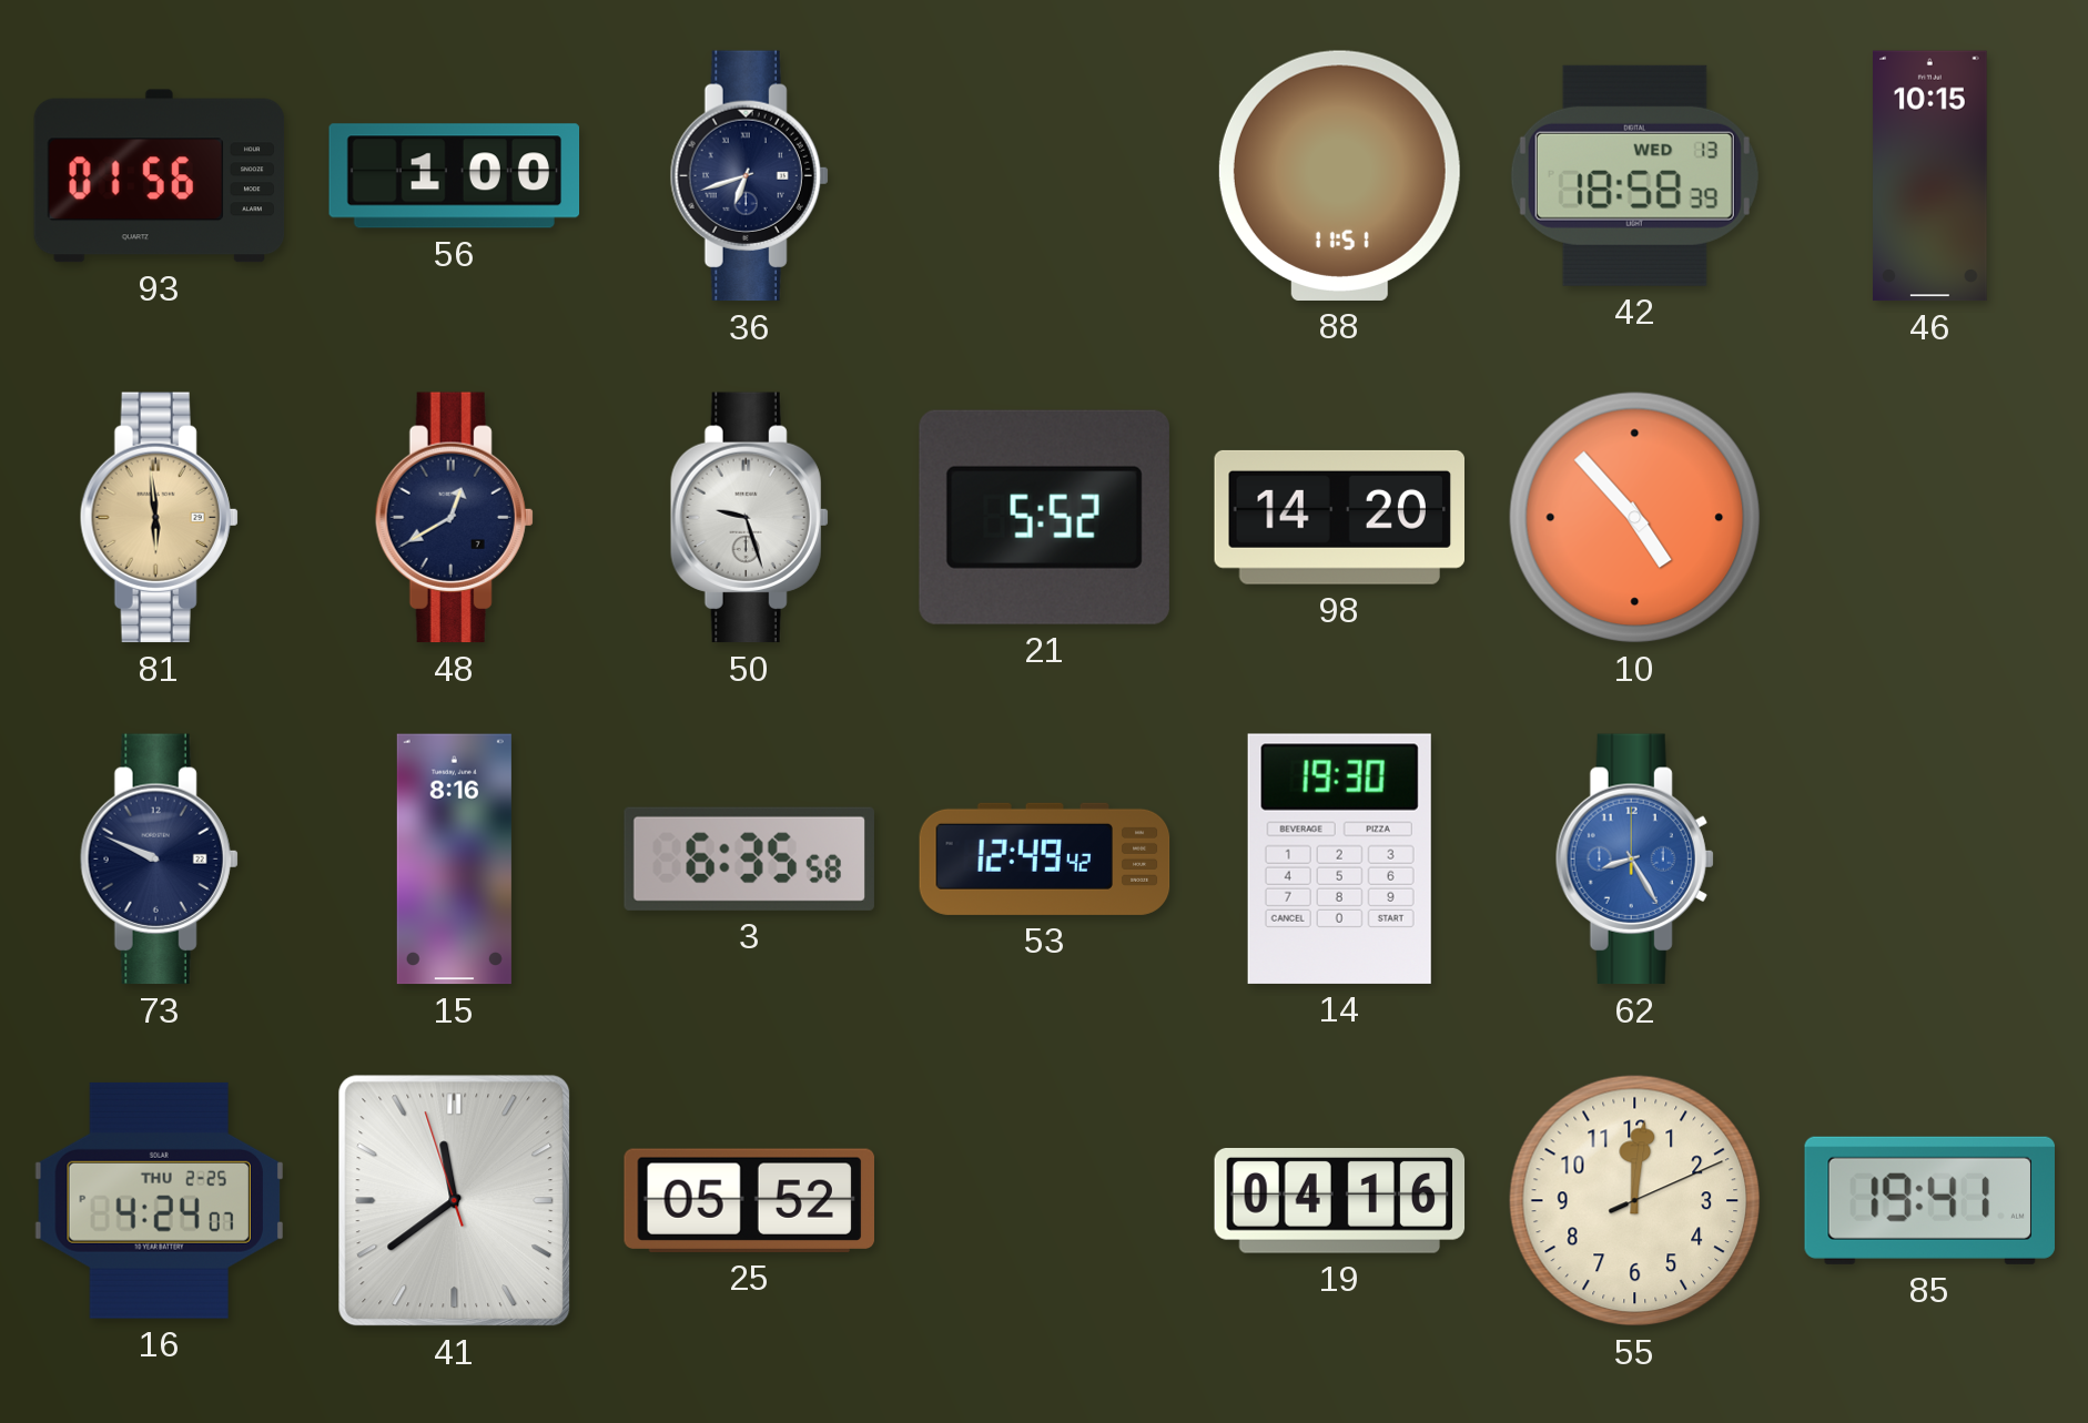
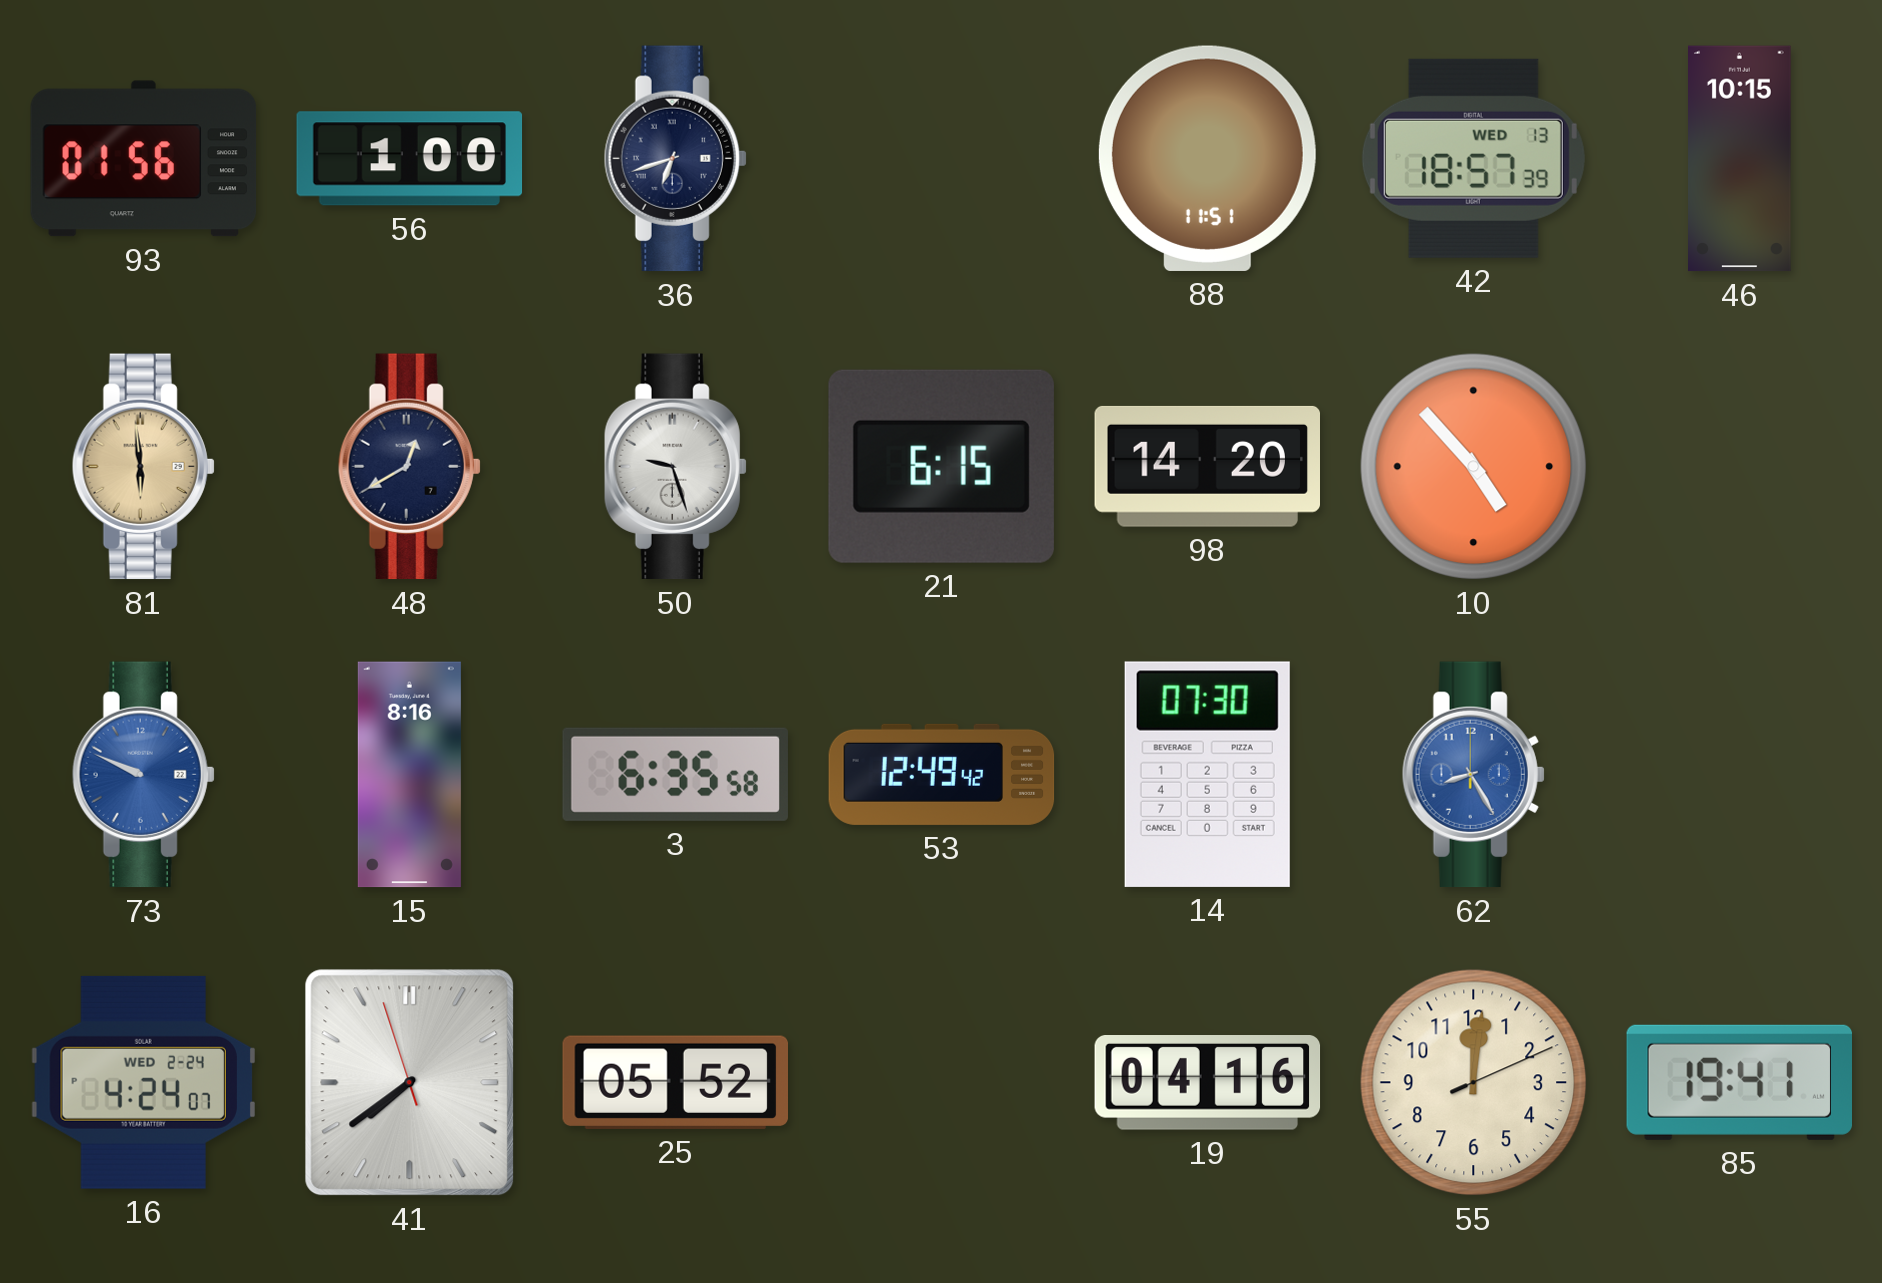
42: 18:58 -> 18:57
21: 5:52 -> 6:15
73 dial: navy -> blue
14: 19:30 -> 07:30
16 date: THU 2-25 -> WED 2-24
41: 11:38 -> 7:38
